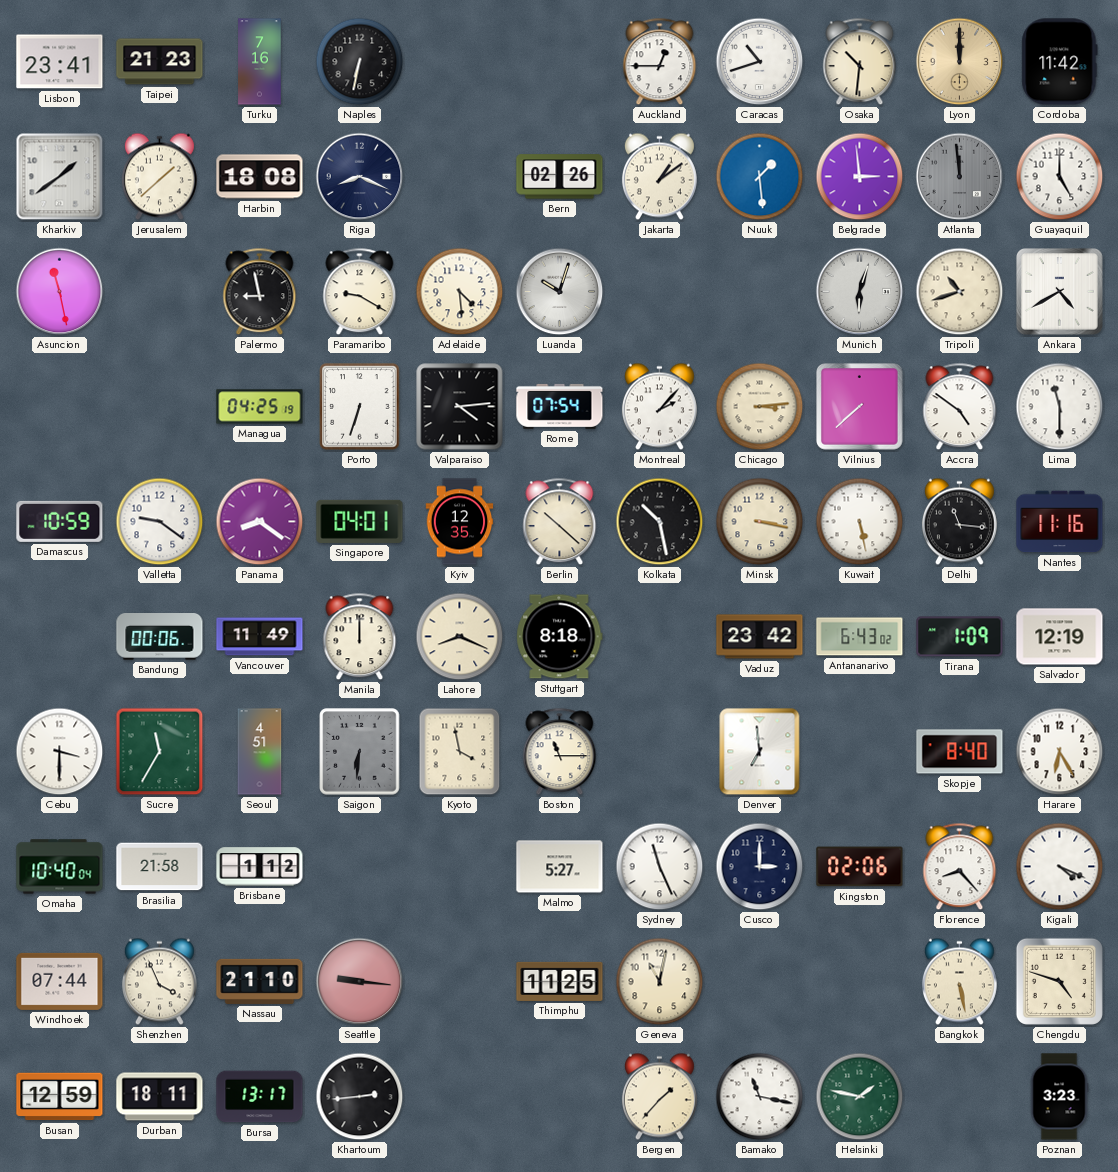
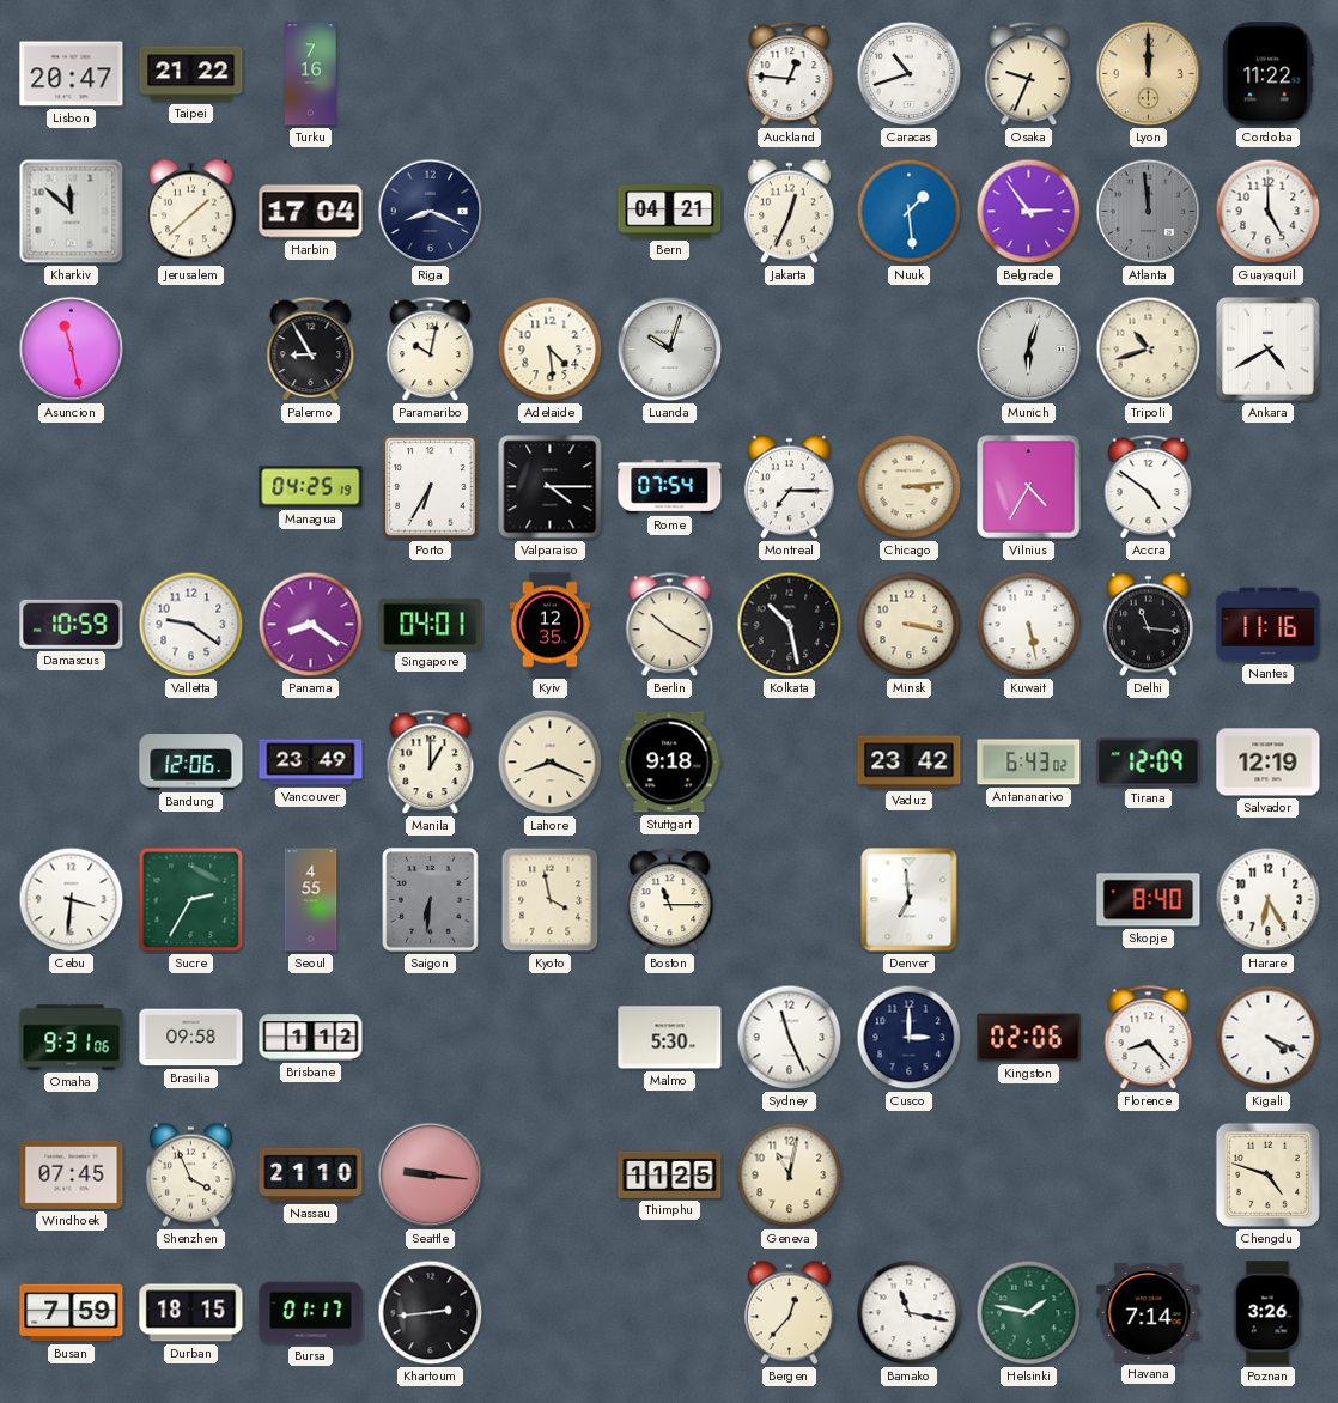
Lisbon: 23:41 -> 20:47
Taipei: 21:23 -> 21:22
Naples: 6:32 -> none
Auckland: 12:45 -> 12:46
Osaka: 10:31 -> 9:34
Cordoba: 11:42 -> 11:22
Kharkiv: 1:39 -> 11:52
Harbin: 18:08 -> 17:04
Bern: 02:26 -> 04:21
Jakarta: 1:09 -> 12:34
Belgrade: 2:59 -> 2:54
Palermo: 8:58 -> 8:55
Paramaribo: 9:20 -> 10:02
Porto: 6:33 -> 6:35
Valparaiso: 4:14 -> 4:15
Montreal: 2:07 -> 7:15
Vilnius: 7:38 -> 4:35
Lima: 11:30 -> none
Berlin: 10:22 -> 10:20
Bandung: 00:06 -> 12:06
Vancouver: 11:49 -> 23:49
Manila: 12:00 -> 1:00
Stuttgart: 8:18 -> 9:18
Tirana: 1:09 -> 12:09
Cebu: 3:30 -> 3:31
Sucre: 11:35 -> 2:35
Seoul: 4:51 -> 4:55
Omaha: 10:40 -> 9:31
Brasilia: 21:58 -> 09:58
Malmo: 5:27 -> 5:30
Windhoek: 07:44 -> 07:45
Bangkok: 5:28 -> none
Busan: 12:59 -> 7:59
Durban: 18:11 -> 18:15
Bursa: 13:17 -> 01:17
Bergen: 1:37 -> 12:37
Havana: none -> 7:14
Poznan: 3:23 -> 3:26
